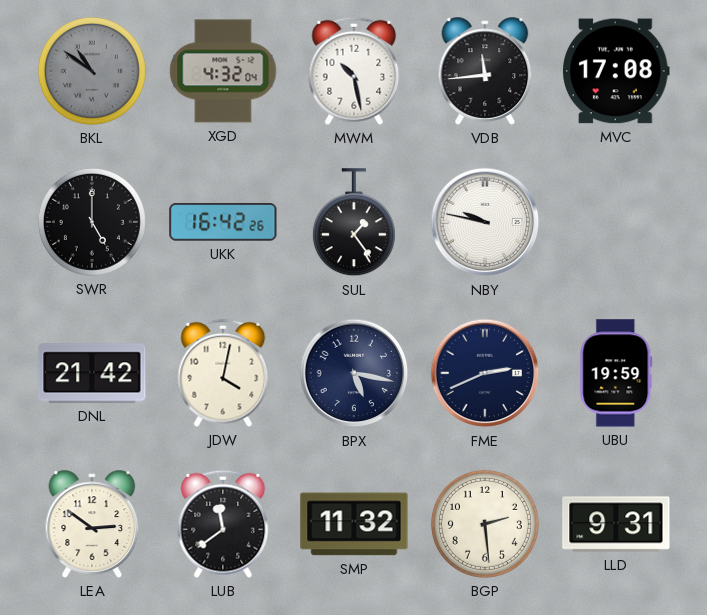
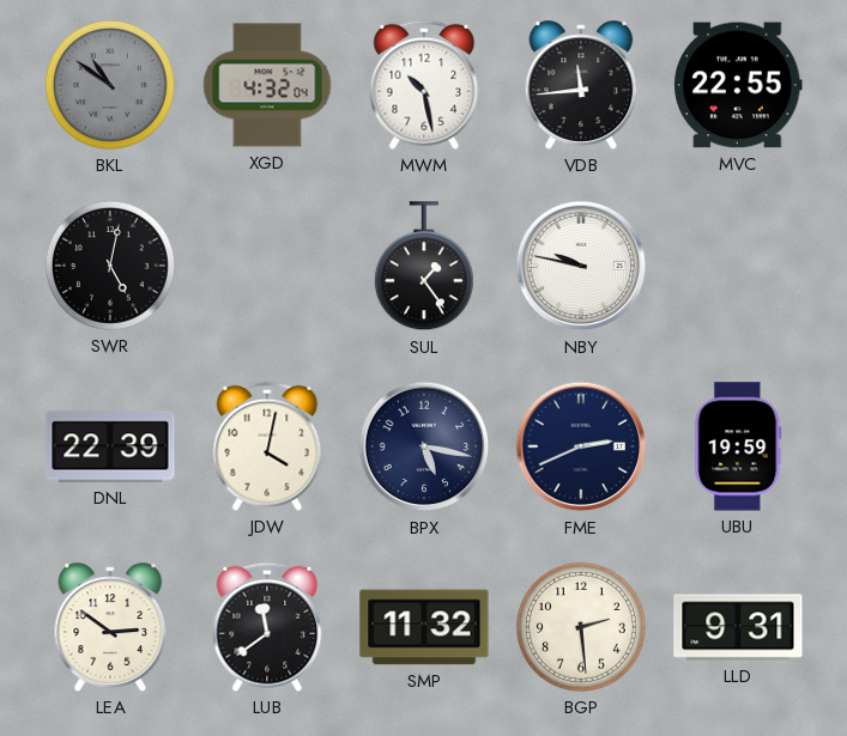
MVC: 17:08 -> 22:55
SWR: 5:00 -> 5:02
UKK: 16:42 -> none
DNL: 21:42 -> 22:39
